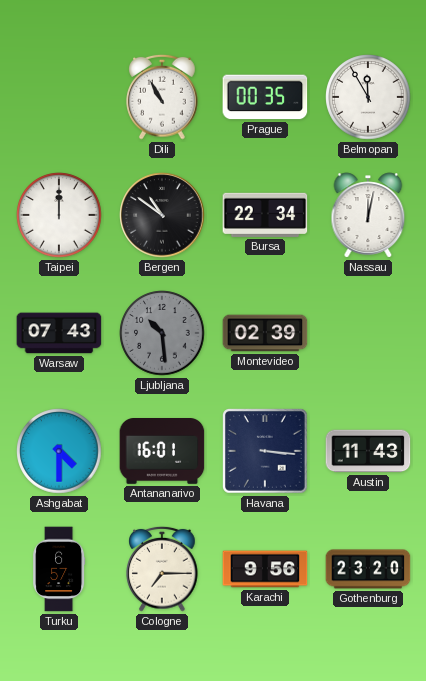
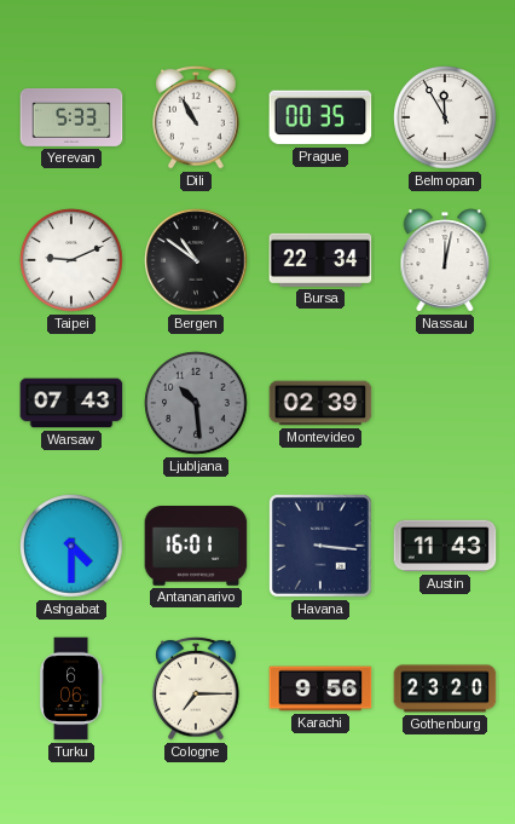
Yerevan: none -> 5:33
Taipei: 12:00 -> 9:11
Turku: 6:57 -> 6:06
